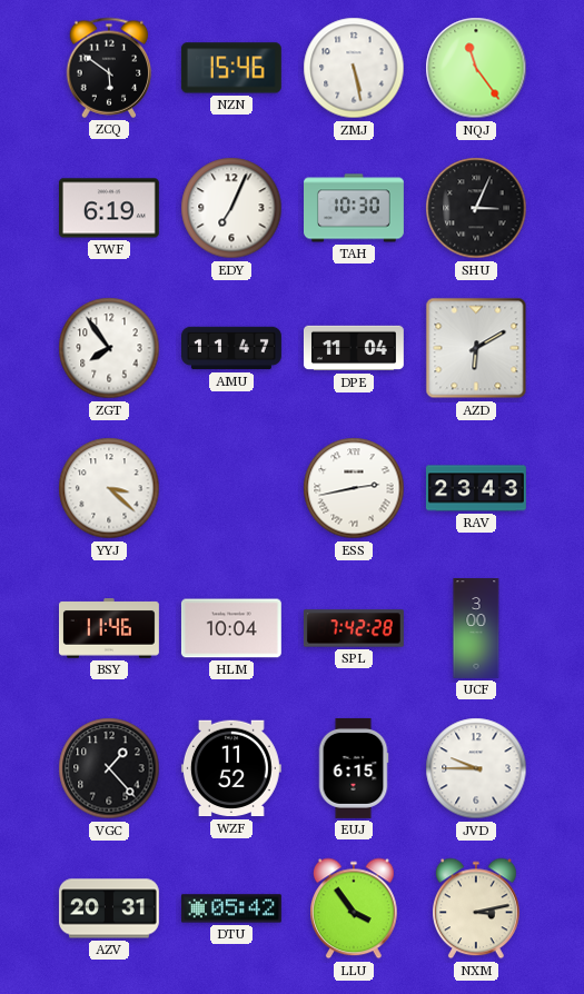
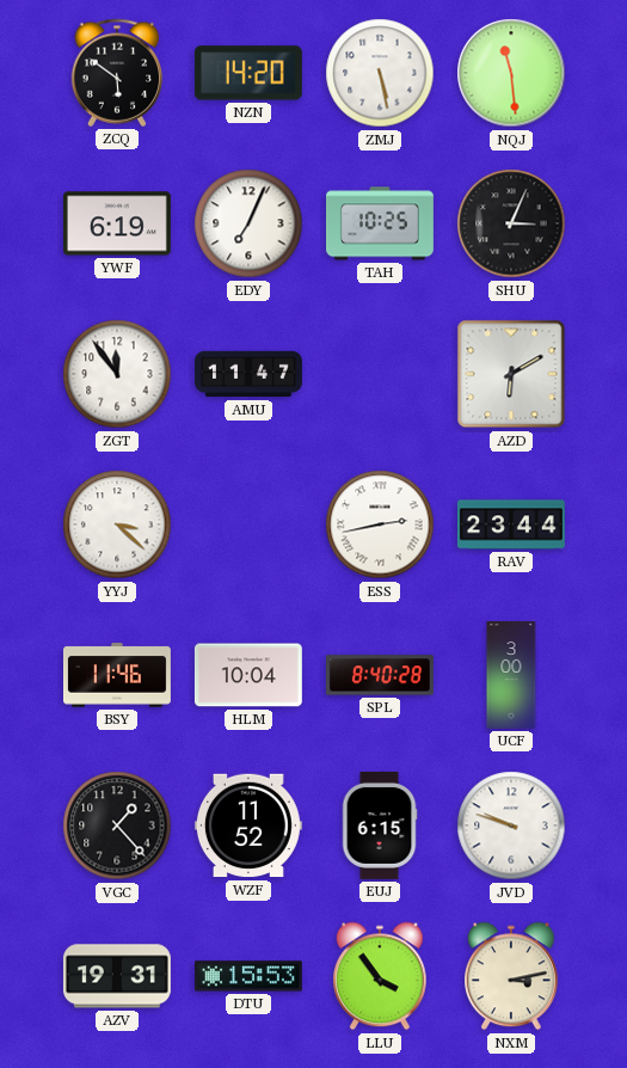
NZN: 15:46 -> 14:20
NQJ: 11:24 -> 11:29
TAH: 10:30 -> 10:25
ZGT: 7:54 -> 11:54
DPE: 11:04 -> none
RAV: 23:43 -> 23:44
SPL: 7:42 -> 8:40
JVD: 9:45 -> 9:48
AZV: 20:31 -> 19:31
DTU: 05:42 -> 15:53
